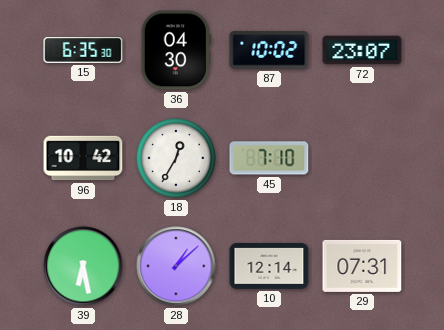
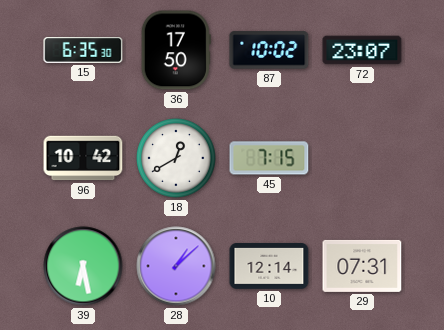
36: 04:30 -> 17:50
18: 12:35 -> 12:40
45: 7:10 -> 7:15
